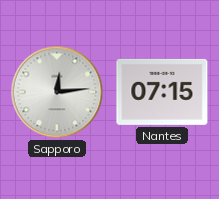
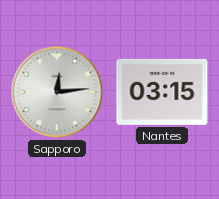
Nantes: 07:15 -> 03:15
